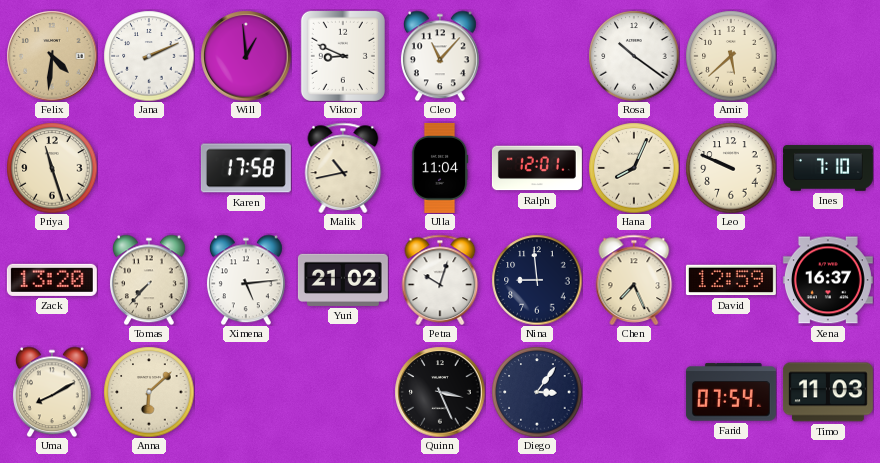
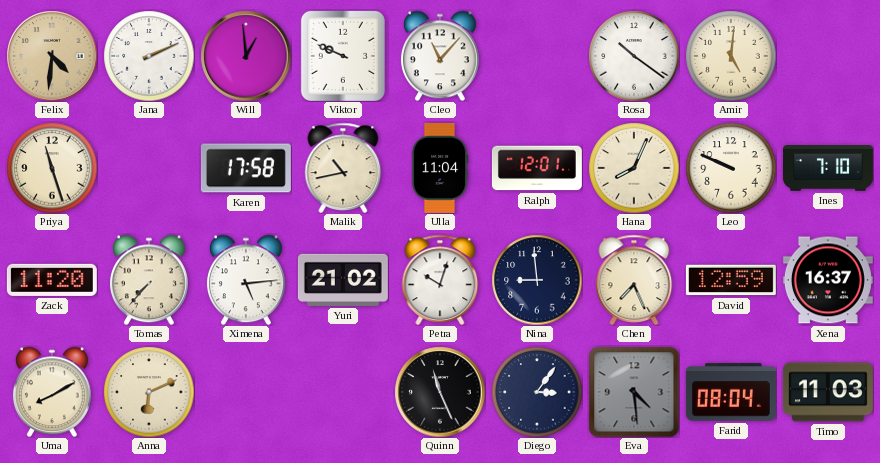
Viktor: 8:49 -> 9:49
Amir: 5:38 -> 5:01
Zack: 13:20 -> 11:20
Anna: 6:08 -> 6:11
Quinn: 3:26 -> 11:26
Eva: none -> 4:29
Farid: 07:54 -> 08:04
